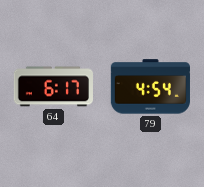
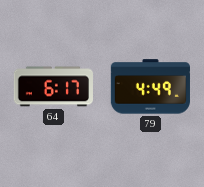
79: 4:54 -> 4:49
